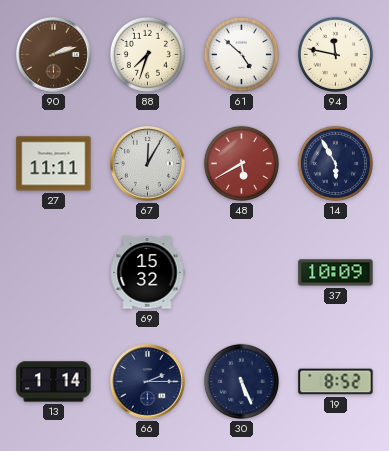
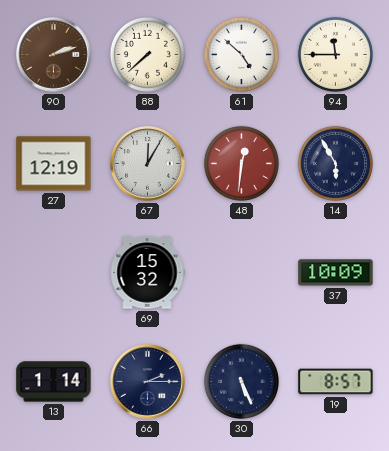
88: 7:33 -> 7:38
94: 11:47 -> 11:45
27: 11:11 -> 12:19
48: 5:40 -> 12:31
19: 8:52 -> 8:57
